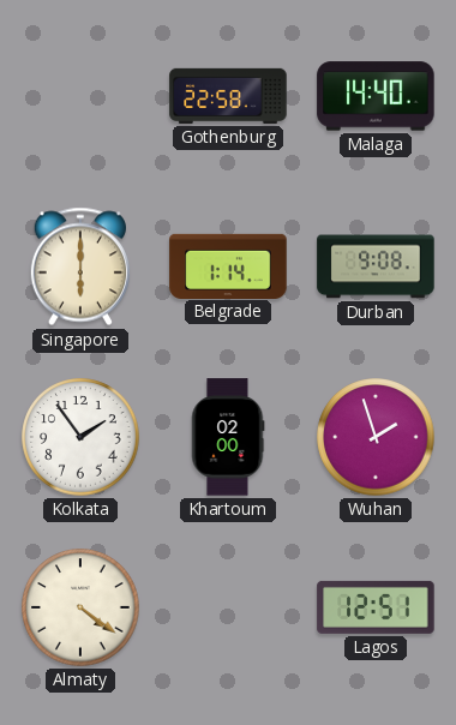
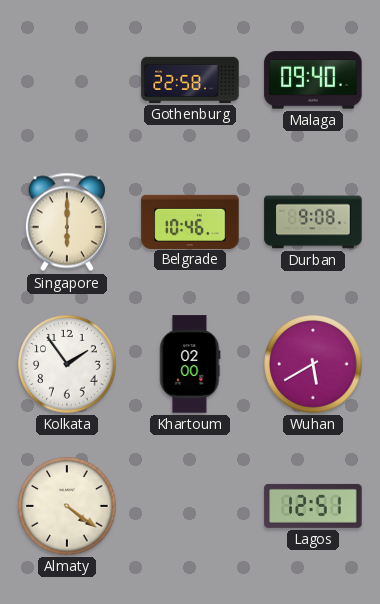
Malaga: 14:40 -> 09:40
Belgrade: 1:14 -> 10:46
Wuhan: 1:57 -> 5:40
